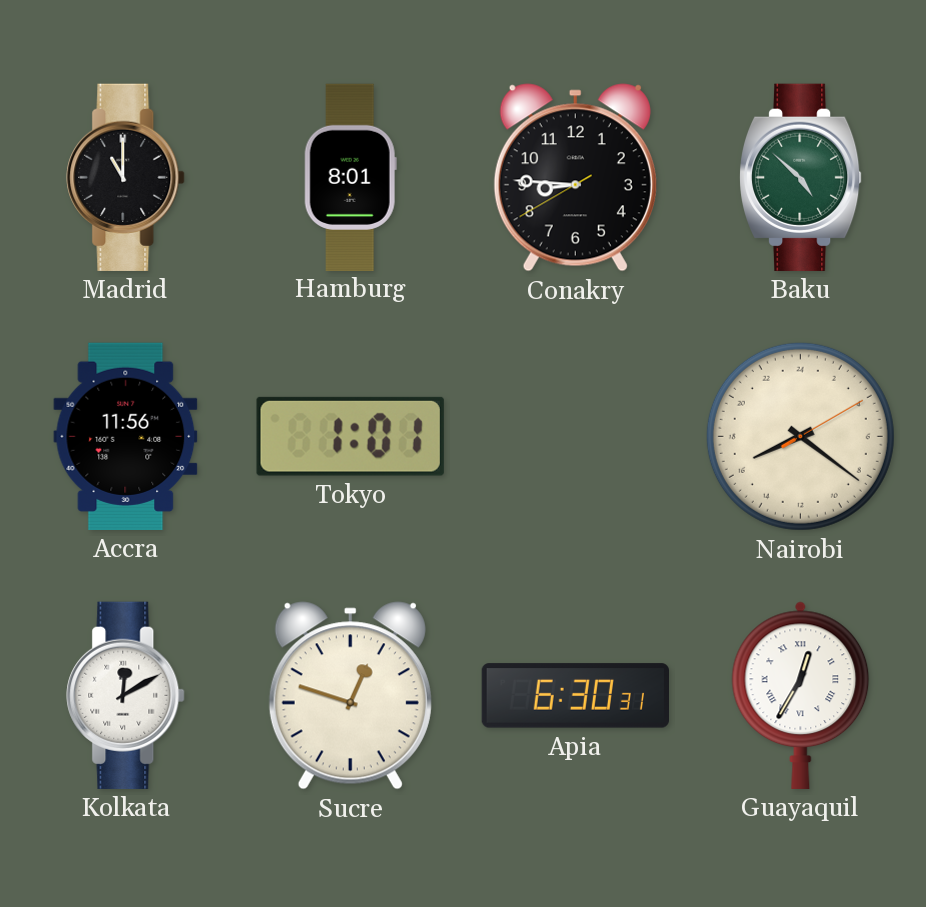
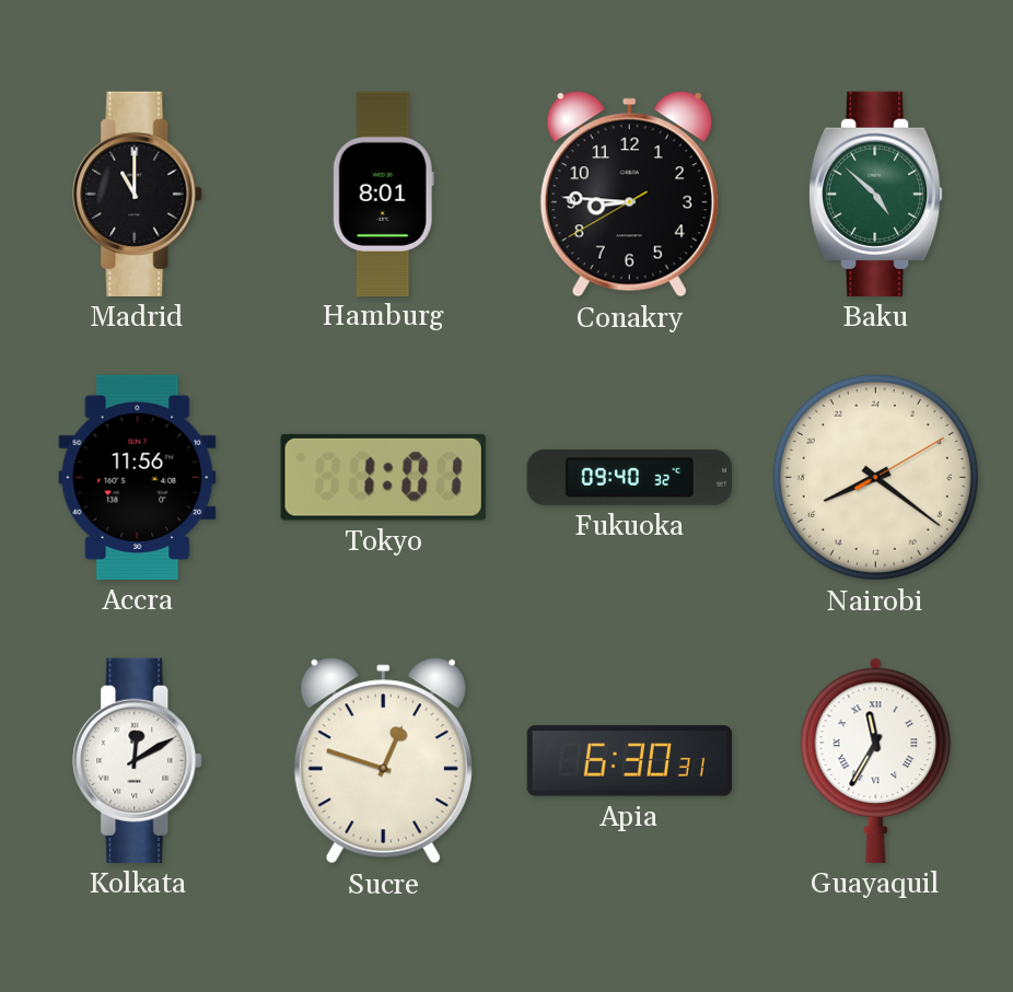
Fukuoka: none -> 09:40
Guayaquil: 12:35 -> 11:35
